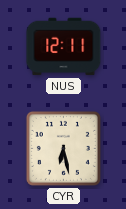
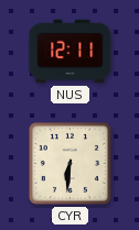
CYR: 6:28 -> 6:31
